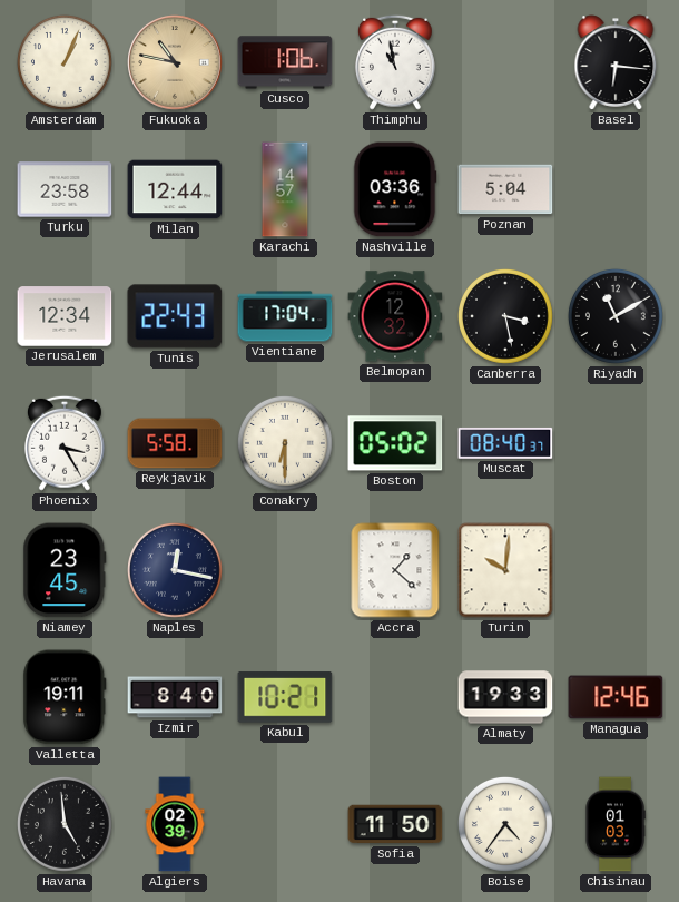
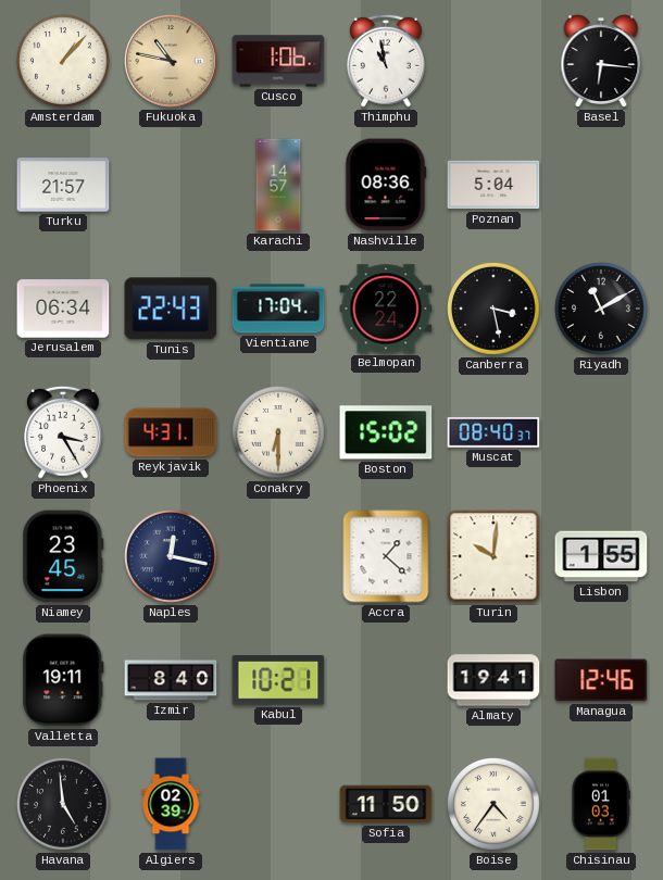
Amsterdam: 1:04 -> 1:07
Turku: 23:58 -> 21:57
Milan: 12:44 -> none
Nashville: 03:36 -> 08:36
Jerusalem: 12:34 -> 06:34
Belmopan: 12:32 -> 22:24
Reykjavik: 5:58 -> 4:31
Boston: 05:02 -> 15:02
Lisbon: none -> 1:55
Almaty: 19:33 -> 19:41
